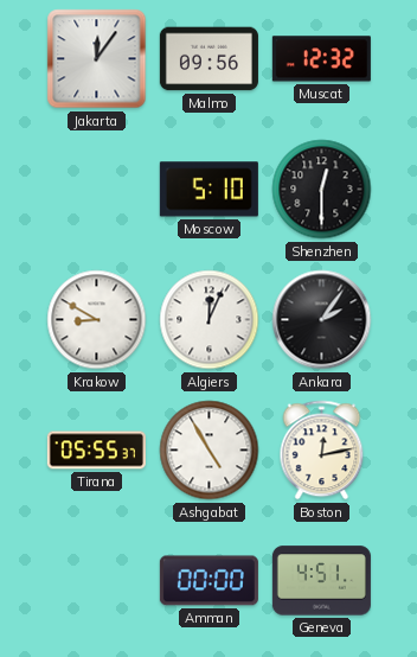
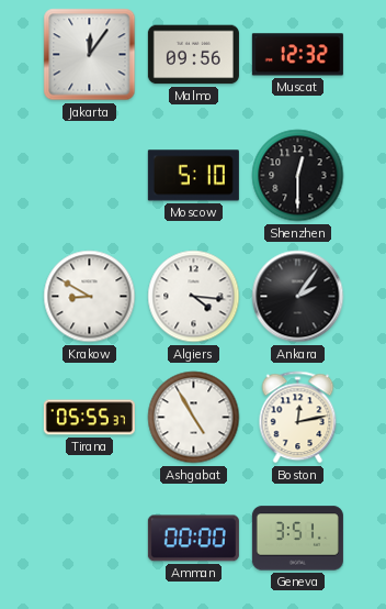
Algiers: 12:04 -> 4:16
Geneva: 4:51 -> 3:51
